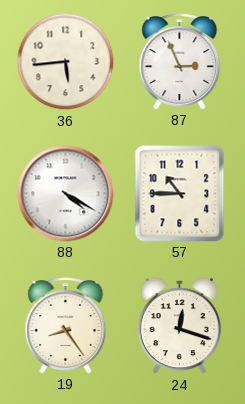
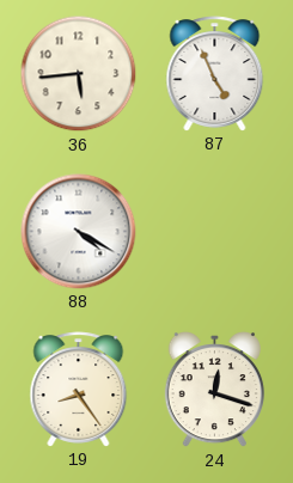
87: 2:56 -> 4:56
57: 10:45 -> none
